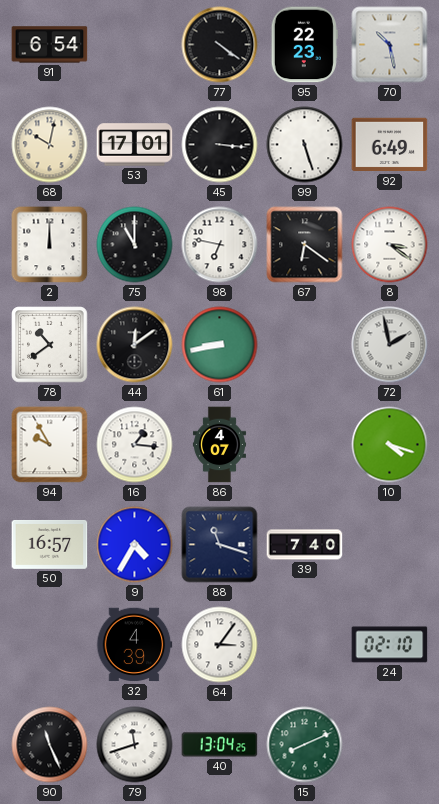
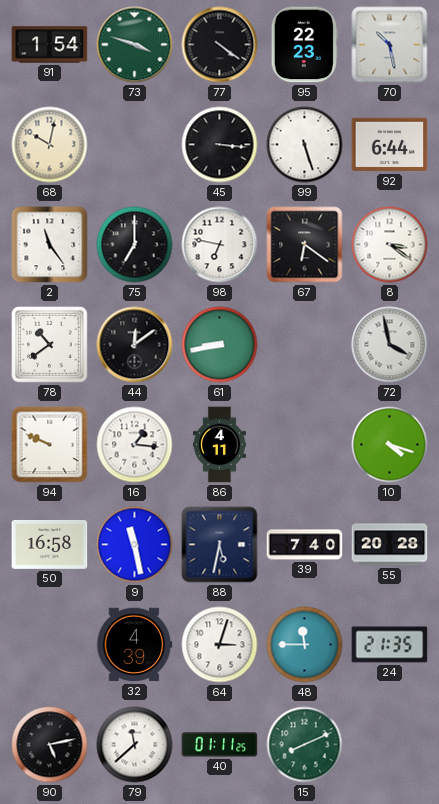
91: 6:54 -> 1:54
73: none -> 3:48
53: 17:01 -> none
92: 6:49 -> 6:44
2: 12:00 -> 11:24
75: 11:00 -> 7:00
72: 1:58 -> 3:58
94: 9:55 -> 9:49
86: 4:07 -> 4:11
50: 16:57 -> 16:58
9: 4:35 -> 11:28
88: 11:18 -> 5:32
55: none -> 20:28
64: 3:06 -> 3:03
48: none -> 11:45
24: 02:10 -> 21:35
90: 11:26 -> 5:13
79: 11:42 -> 11:38
40: 13:04 -> 01:11
